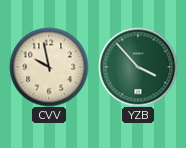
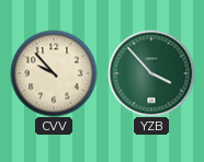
CVV: 9:58 -> 9:53
